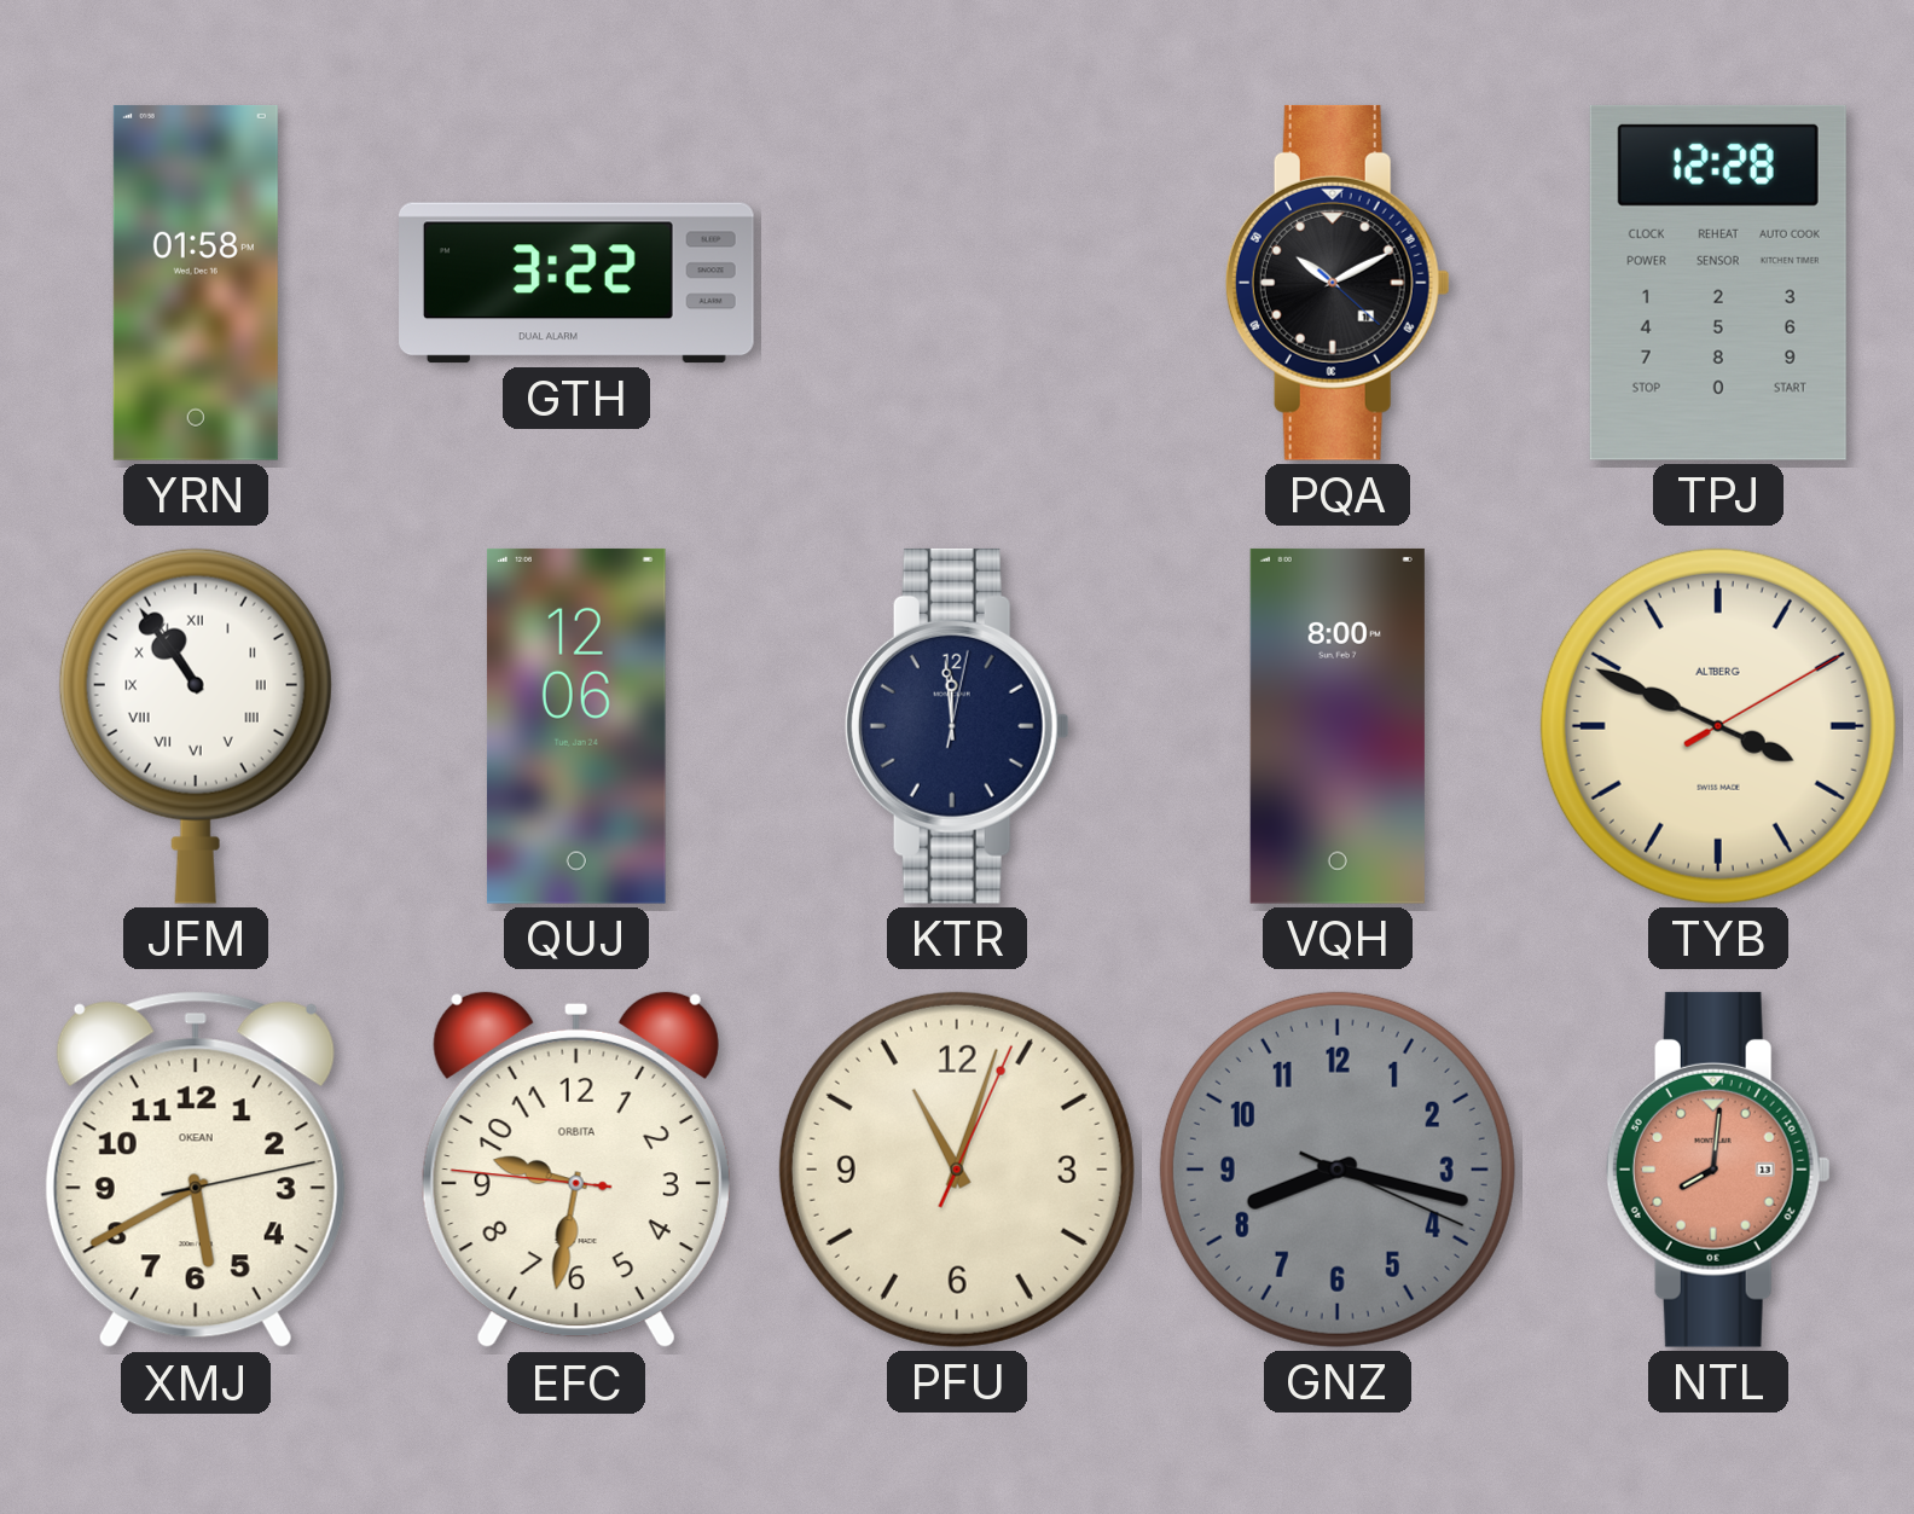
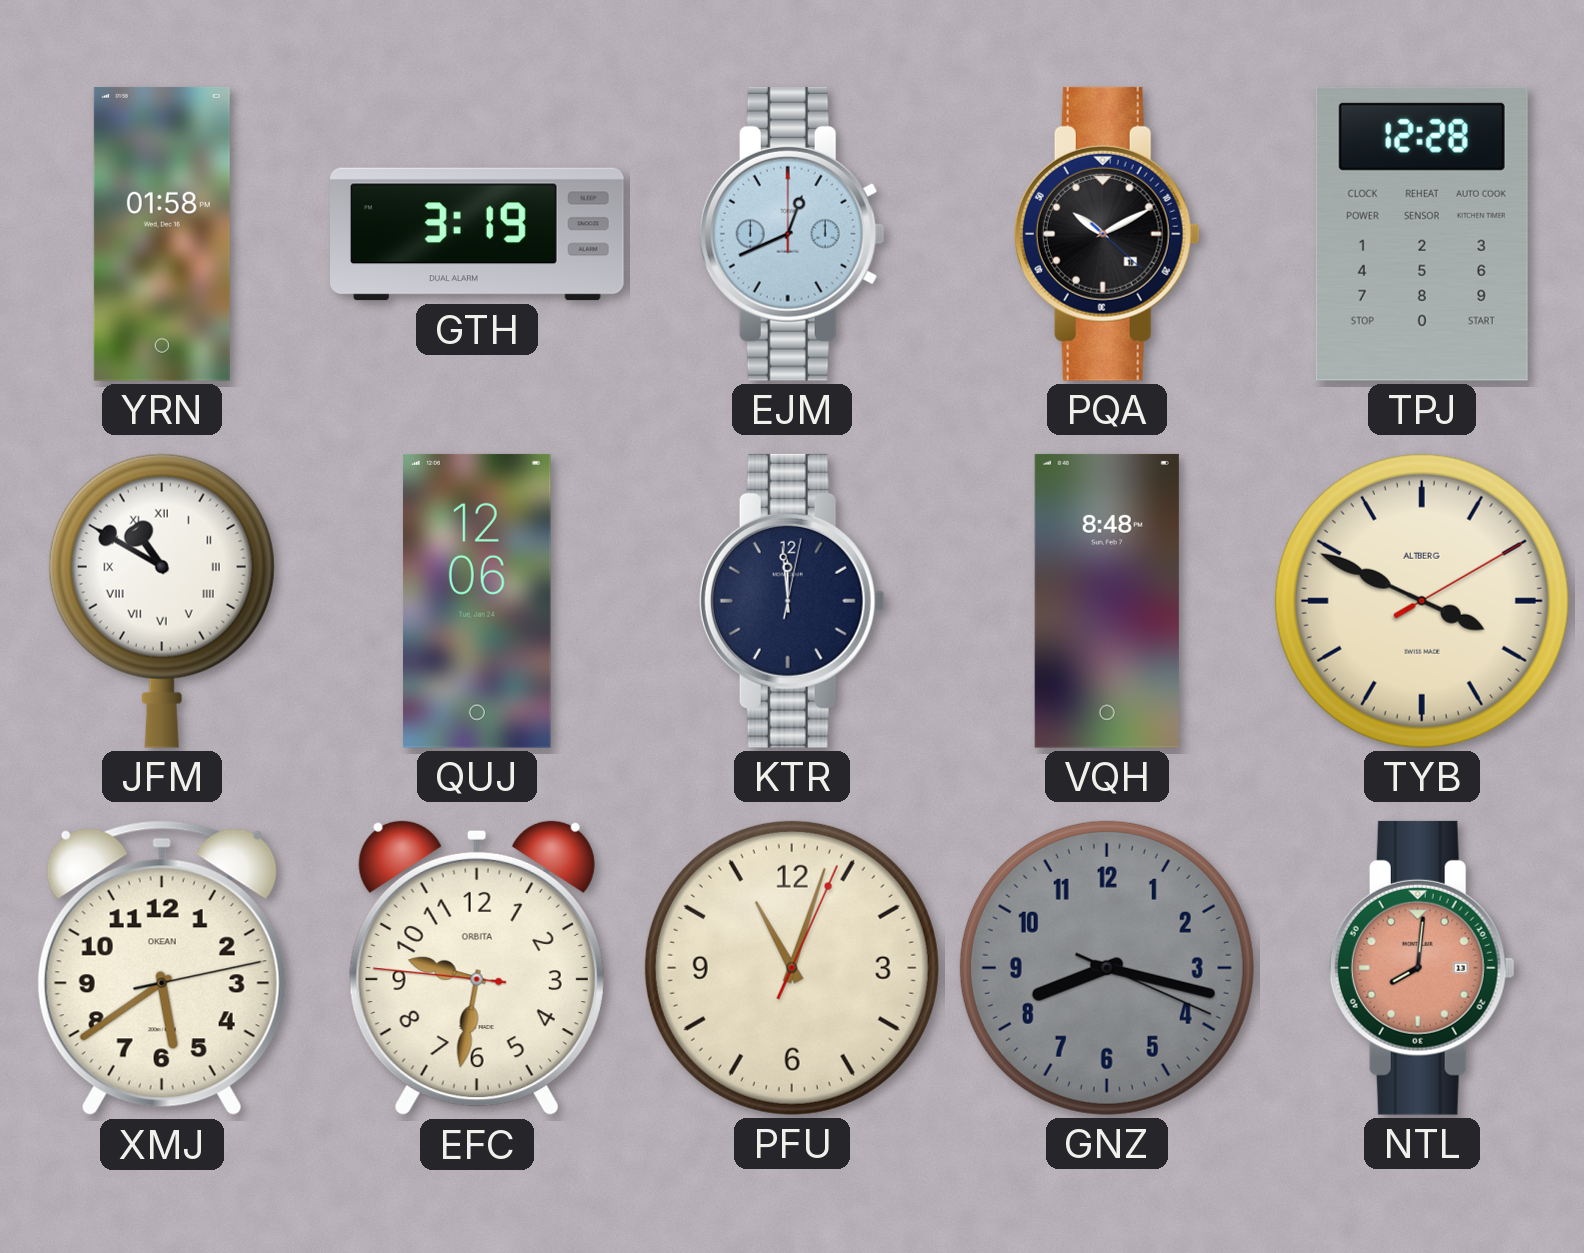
GTH: 3:22 -> 3:19
EJM: none -> 12:41
JFM: 10:54 -> 10:50
VQH: 8:00 -> 8:48
XMJ: 5:40 -> 5:39
